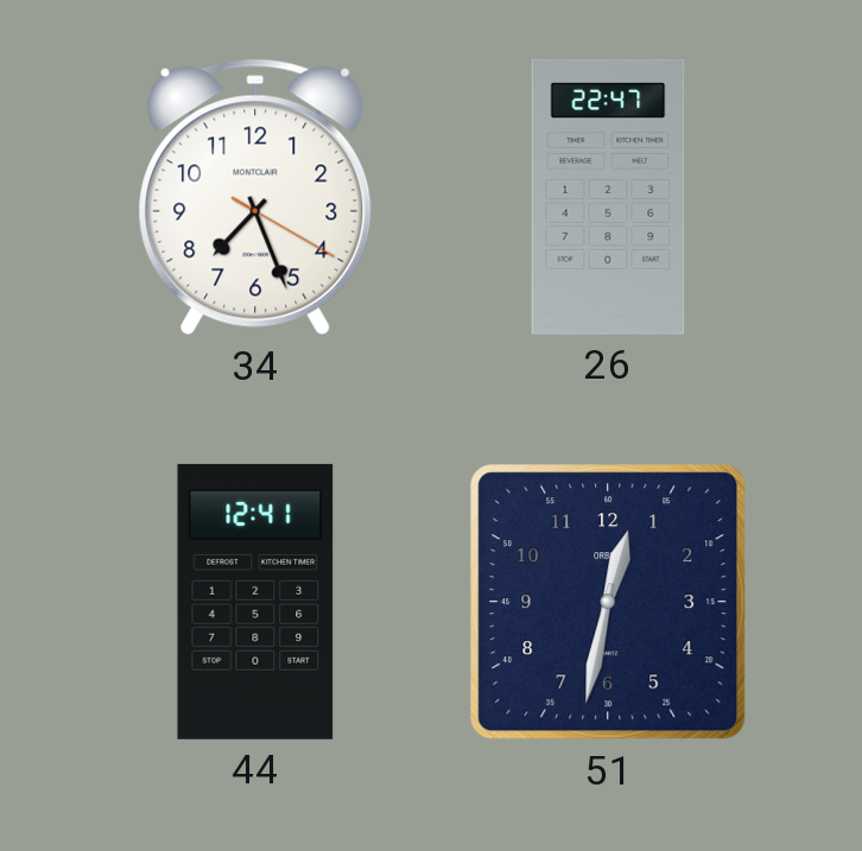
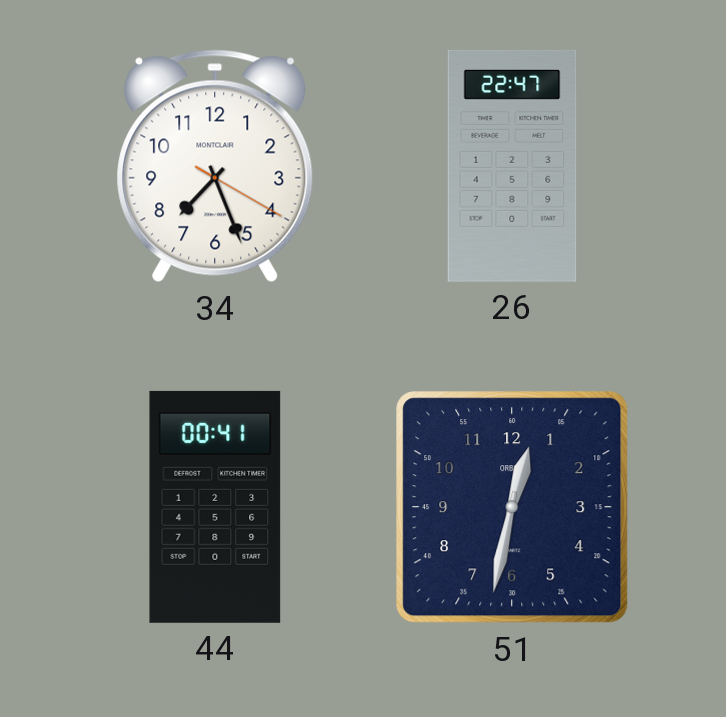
44: 12:41 -> 00:41
